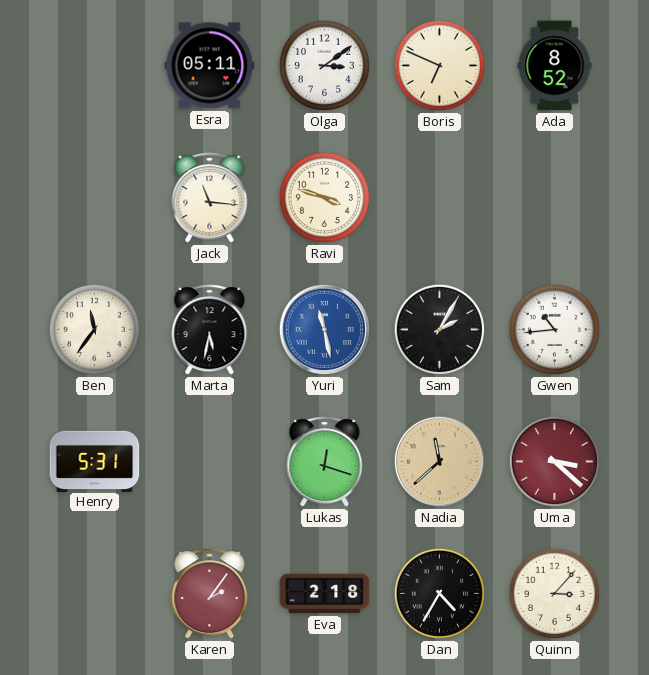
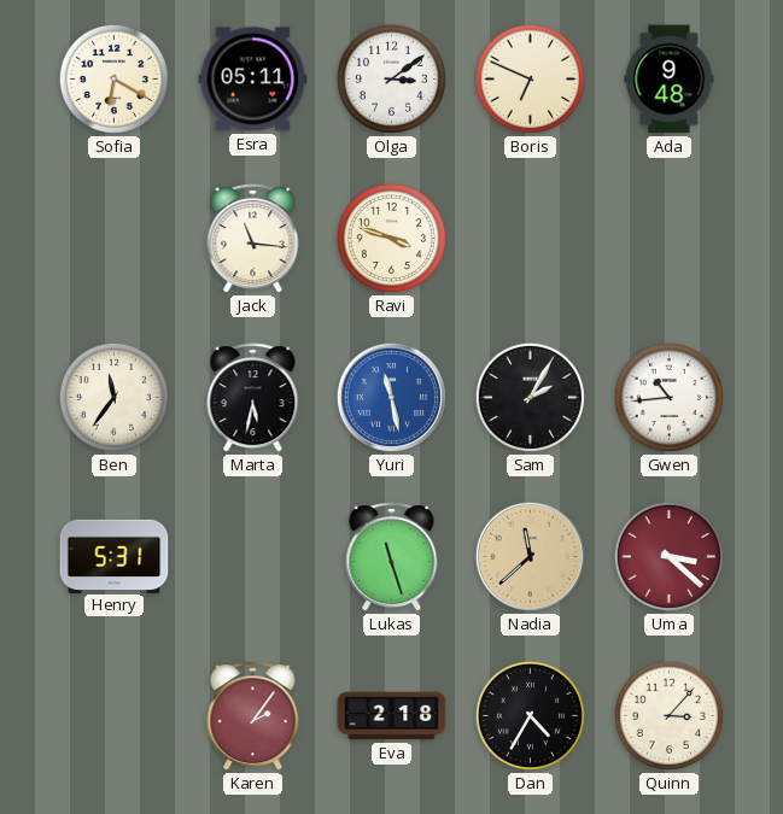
Sofia: none -> 6:20
Ada: 8:52 -> 9:48
Lukas: 12:18 -> 11:27
